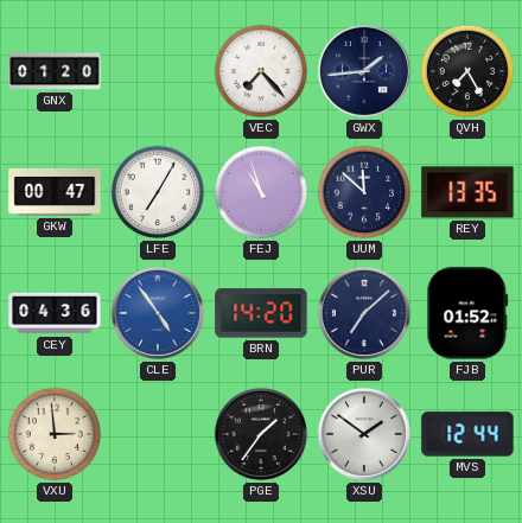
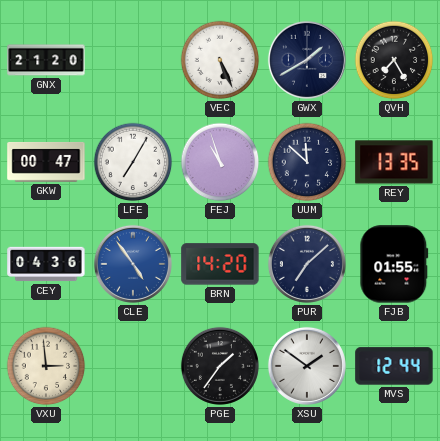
GNX: 01:20 -> 21:20
VEC: 7:23 -> 5:26
GWX: 1:44 -> 1:40
FJB: 01:52 -> 01:55
